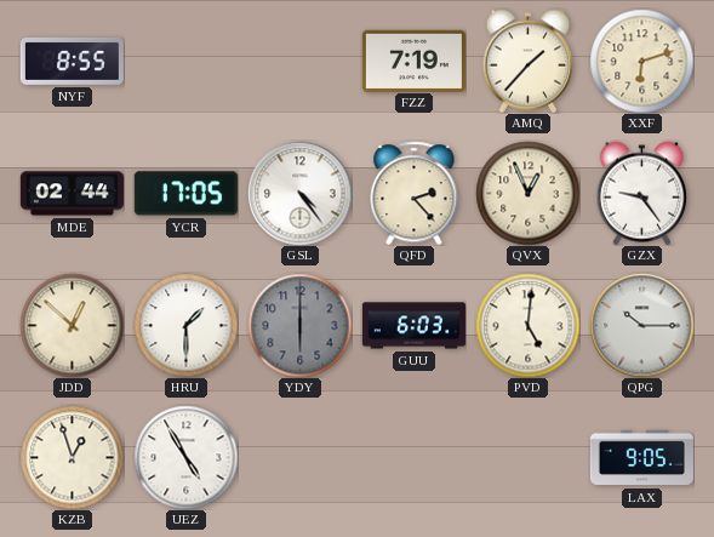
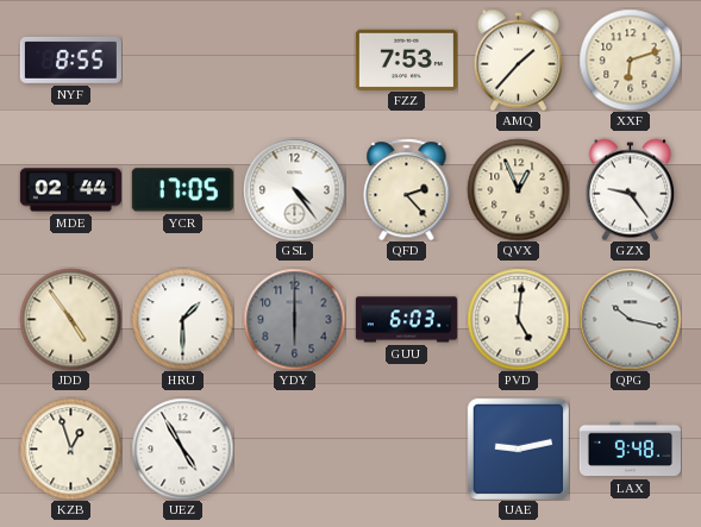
FZZ: 7:19 -> 7:53
JDD: 12:52 -> 4:54
QPG: 10:15 -> 10:17
UAE: none -> 9:13
LAX: 9:05 -> 9:48
